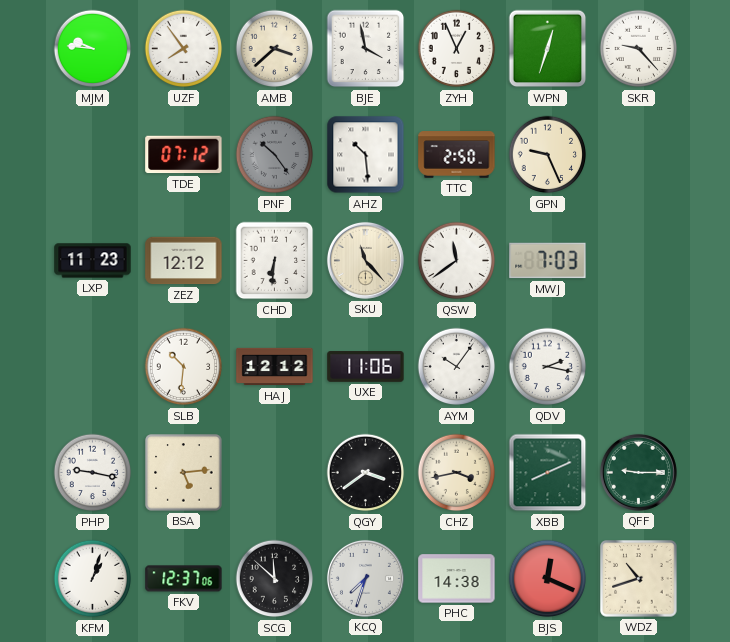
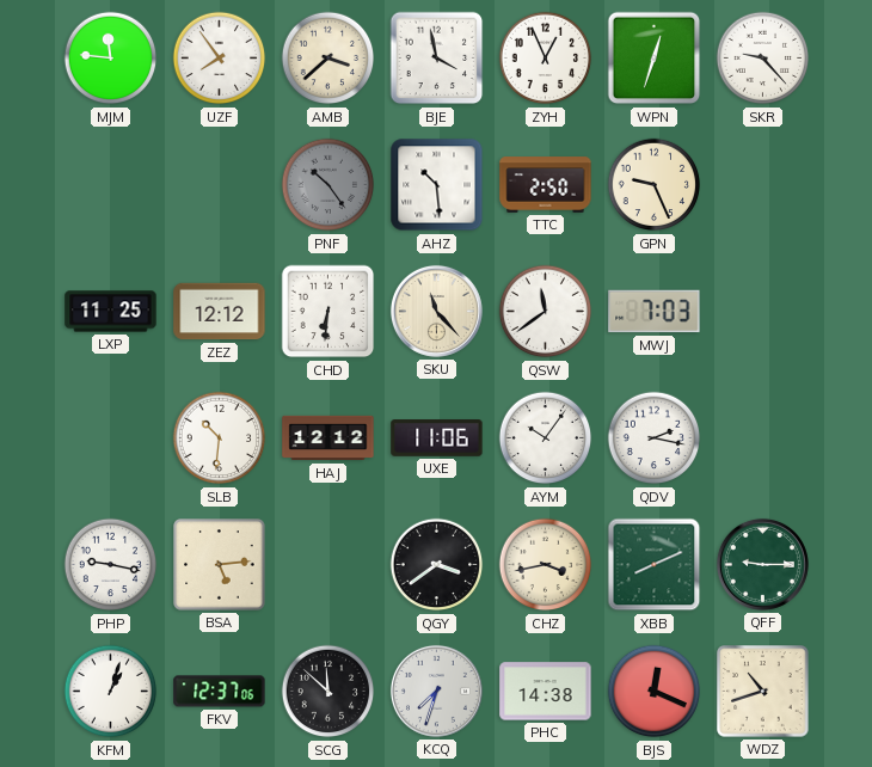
MJM: 9:46 -> 11:46
TDE: 07:12 -> none
LXP: 11:23 -> 11:25
